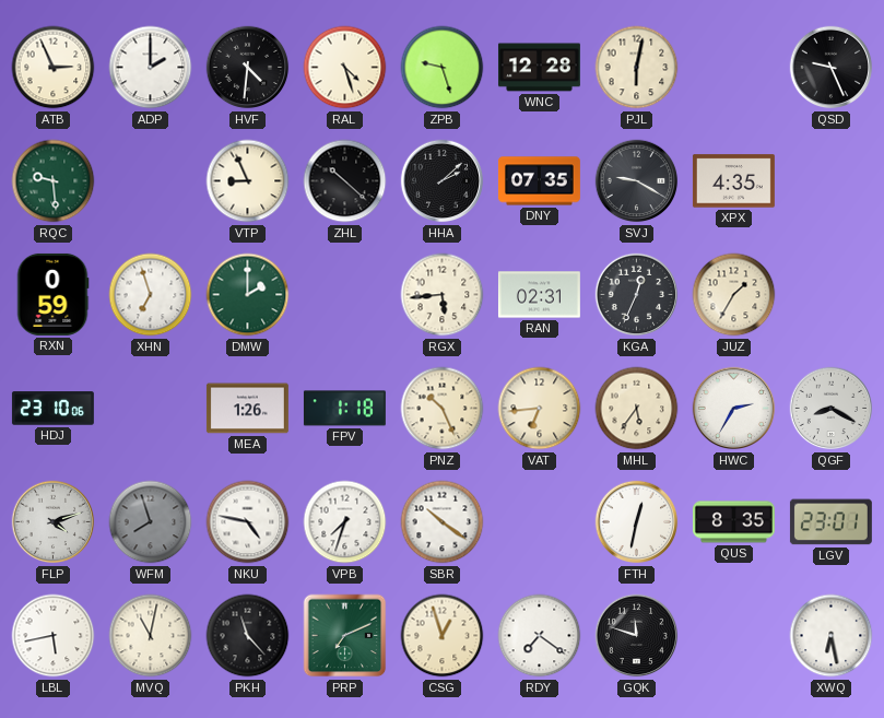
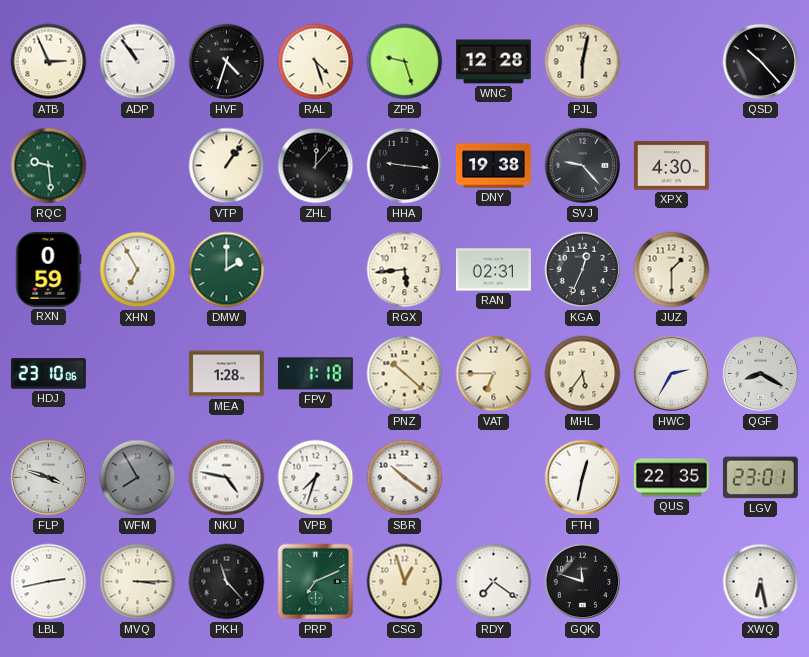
ADP: 2:00 -> 10:54
HVF: 4:31 -> 4:33
QSD: 9:26 -> 10:23
VTP: 8:56 -> 1:06
ZHL: 10:22 -> 12:07
HHA: 2:08 -> 9:16
DNY: 07:35 -> 19:38
SVJ: 9:20 -> 9:23
XPX: 4:35 -> 4:30
XHN: 6:57 -> 6:55
JUZ: 1:35 -> 1:30
MEA: 1:26 -> 1:28
PNZ: 10:26 -> 10:22
VAT: 6:44 -> 6:45
FLP: 4:12 -> 3:48
WFM: 7:57 -> 7:55
QUS: 8:35 -> 22:35
LBL: 5:43 -> 2:43
MVQ: 11:02 -> 3:15
